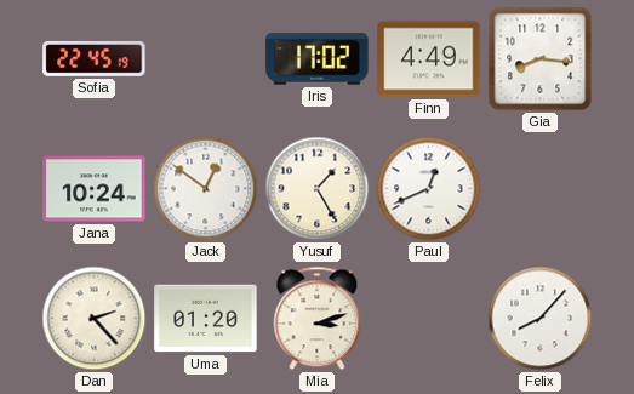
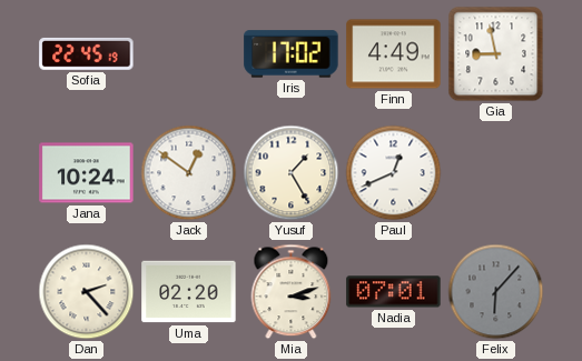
Gia: 8:16 -> 8:58
Uma: 01:20 -> 02:20
Nadia: none -> 07:01
Felix: 8:07 -> 6:07
Felix dial: white -> grey
